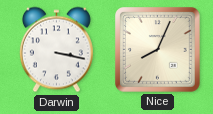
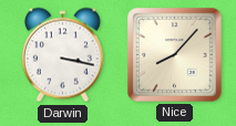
Nice: 8:04 -> 8:07
